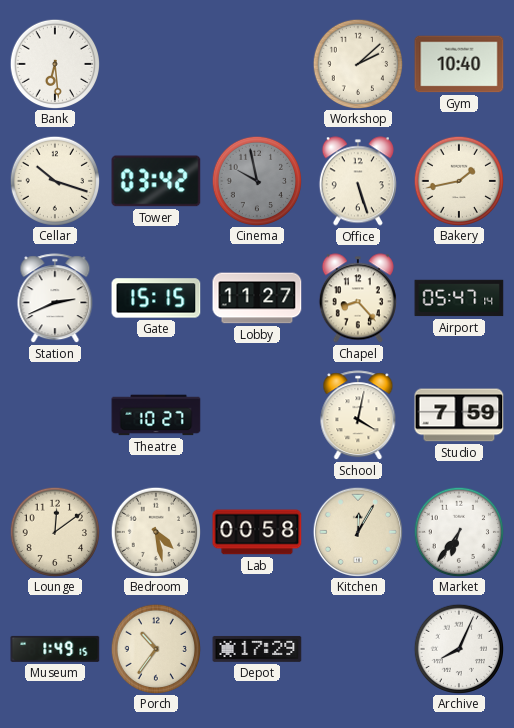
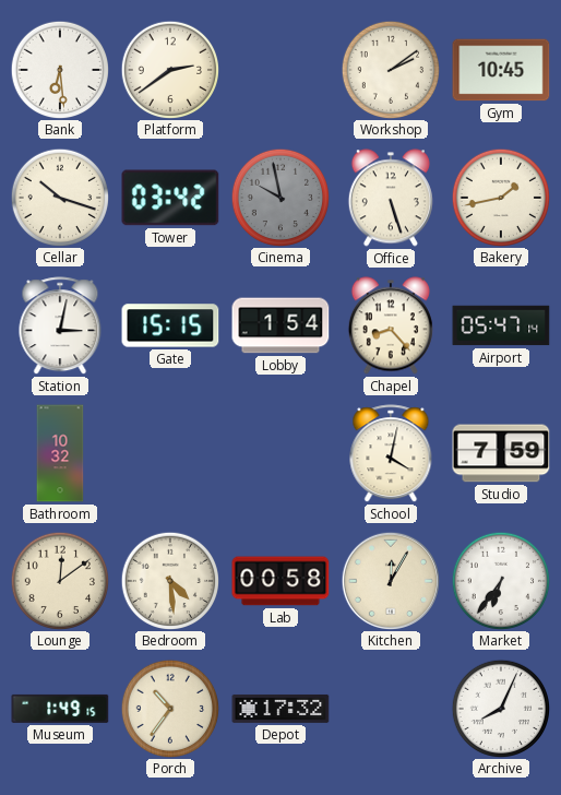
Platform: none -> 2:39
Workshop: 2:08 -> 2:09
Gym: 10:40 -> 10:45
Station: 2:41 -> 3:02
Lobby: 11:27 -> 1:54
Bathroom: none -> 10:32
Theatre: 10:27 -> none
Bedroom: 4:28 -> 4:29
Depot: 17:29 -> 17:32
